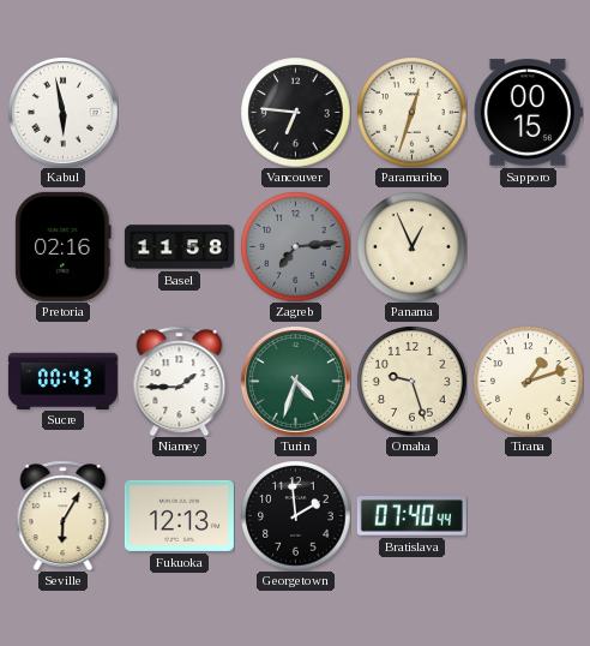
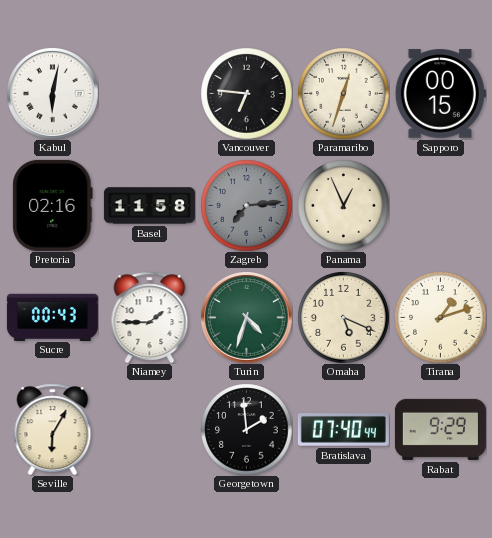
Kabul: 5:58 -> 6:02
Omaha: 9:27 -> 5:19
Fukuoka: 12:13 -> none
Rabat: none -> 9:29
